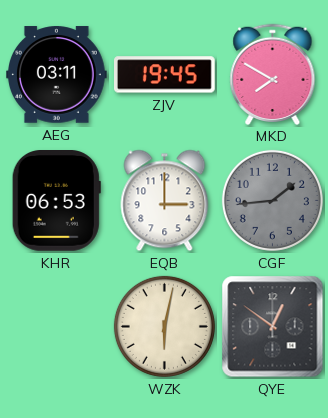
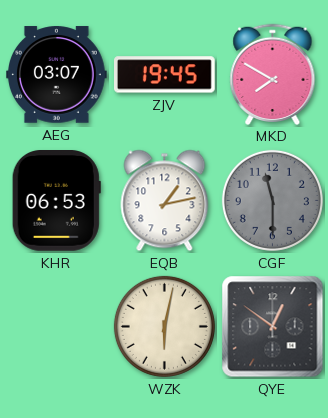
AEG: 03:11 -> 03:07
EQB: 3:00 -> 1:13
CGF: 1:44 -> 11:30
